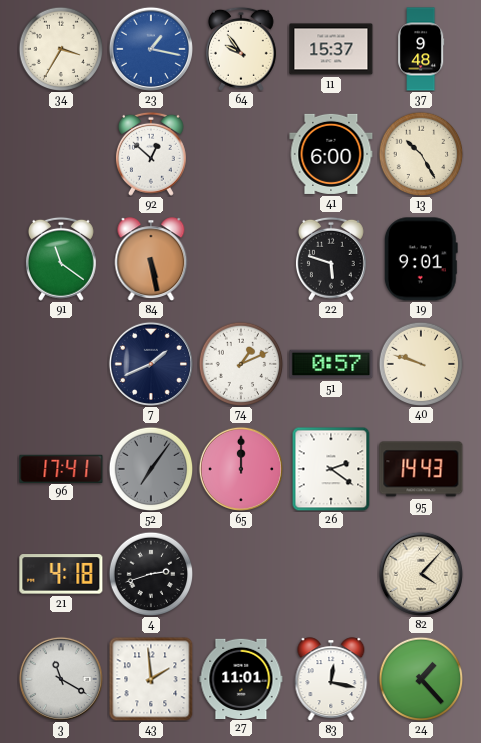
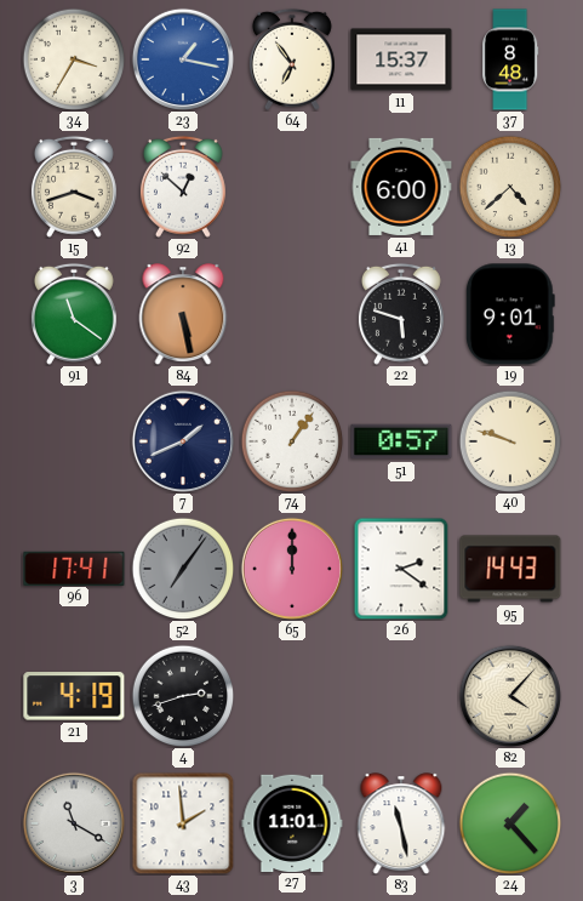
64: 9:54 -> 6:54
37: 9:48 -> 8:48
15: none -> 3:42
13: 10:25 -> 4:38
74: 1:11 -> 1:06
21: 4:18 -> 4:19
83: 12:17 -> 11:28
